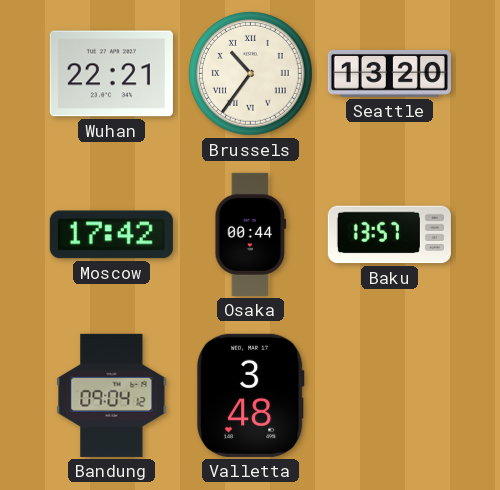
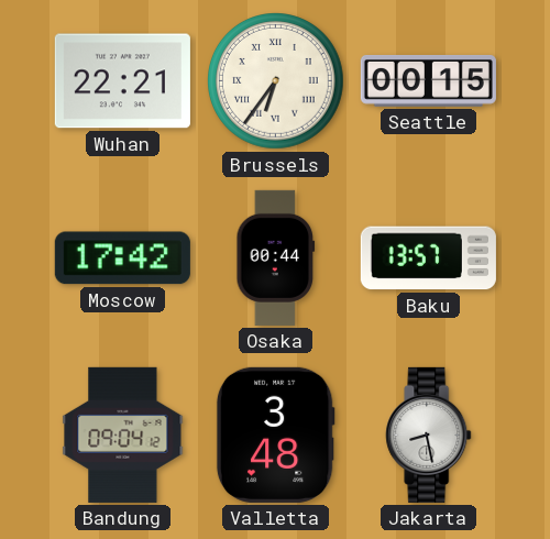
Brussels: 10:36 -> 6:36
Seattle: 13:20 -> 00:15
Jakarta: none -> 8:28
